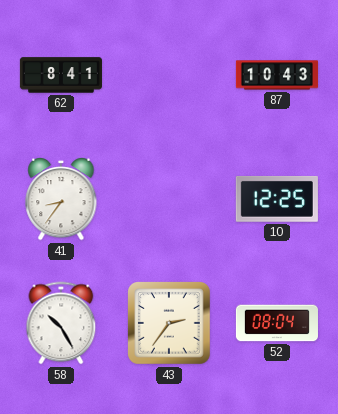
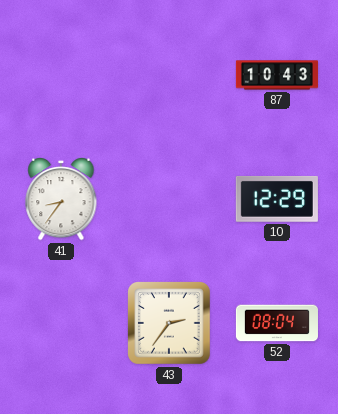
62: 8:41 -> none
10: 12:25 -> 12:29
58: 10:25 -> none
